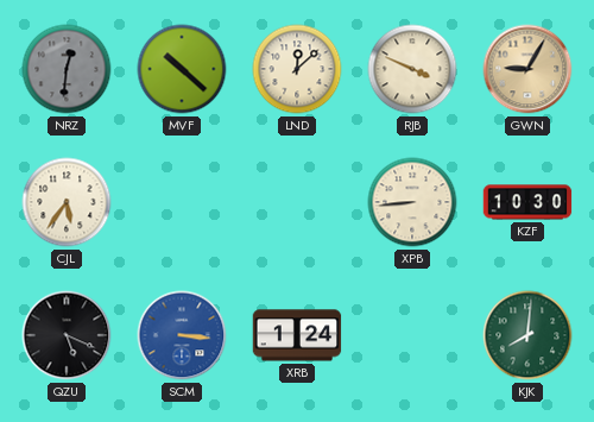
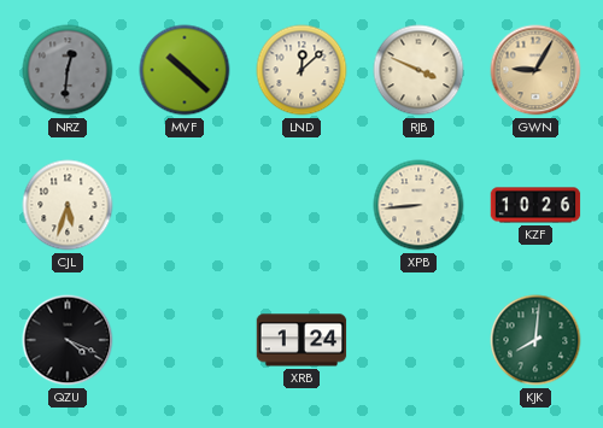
CJL: 5:36 -> 5:33
KZF: 10:30 -> 10:26
QZU: 5:19 -> 4:19
SCM: 3:16 -> none
